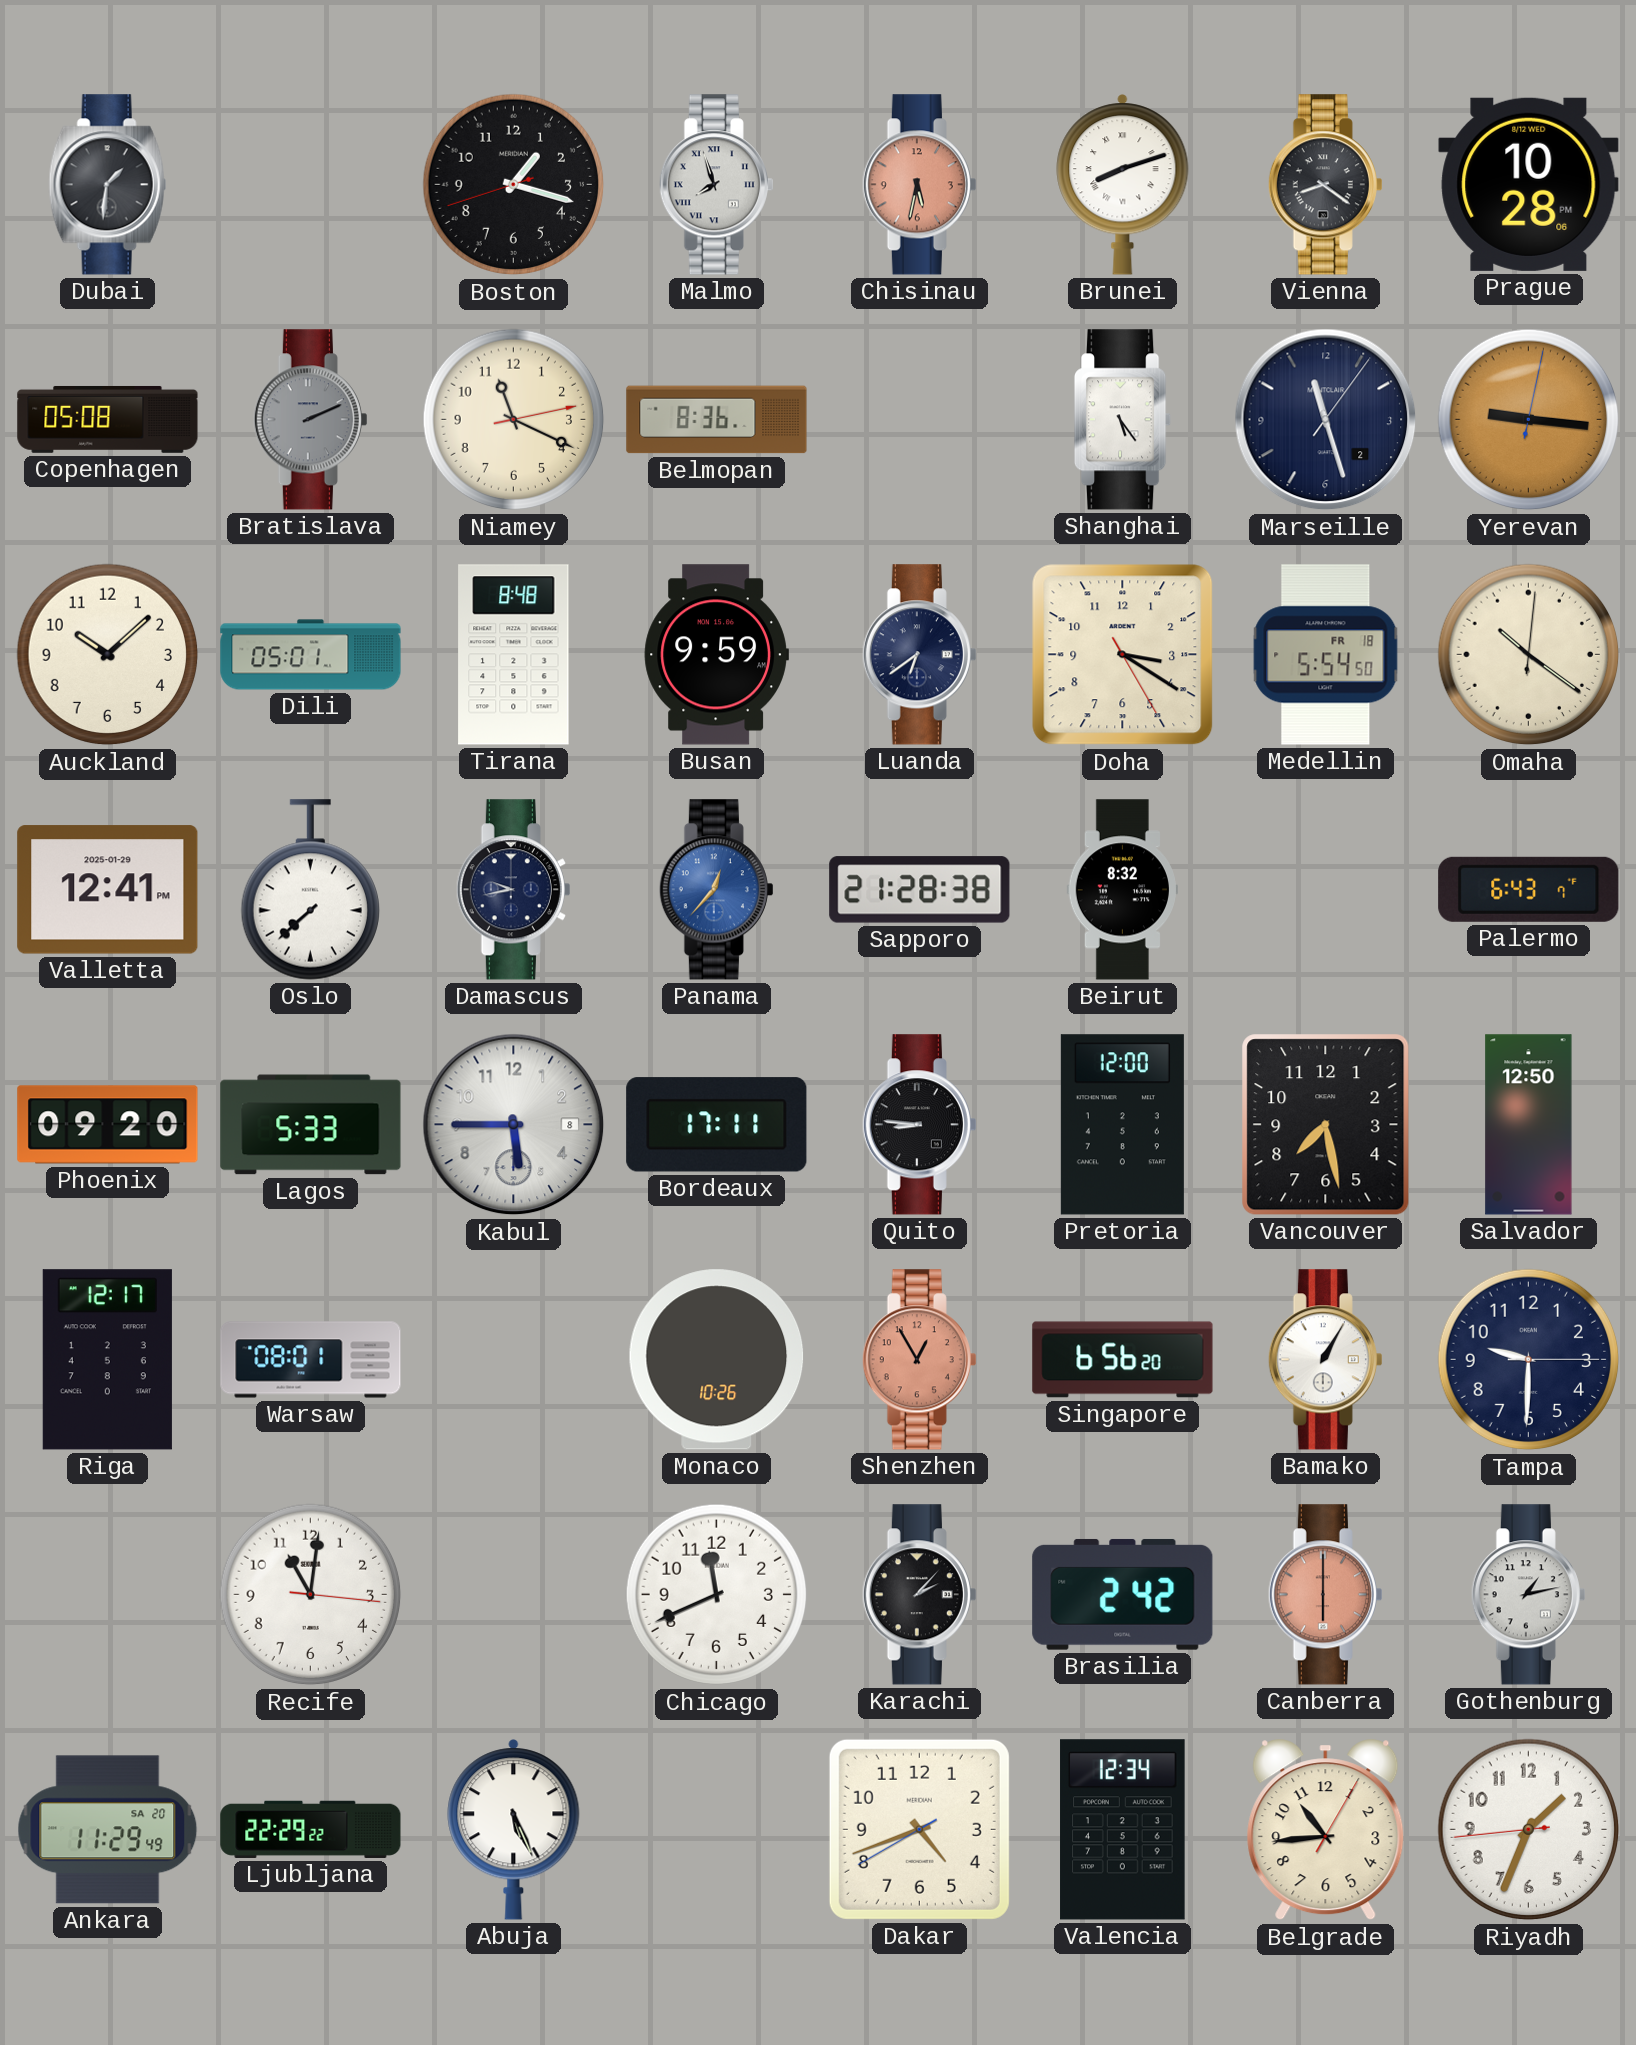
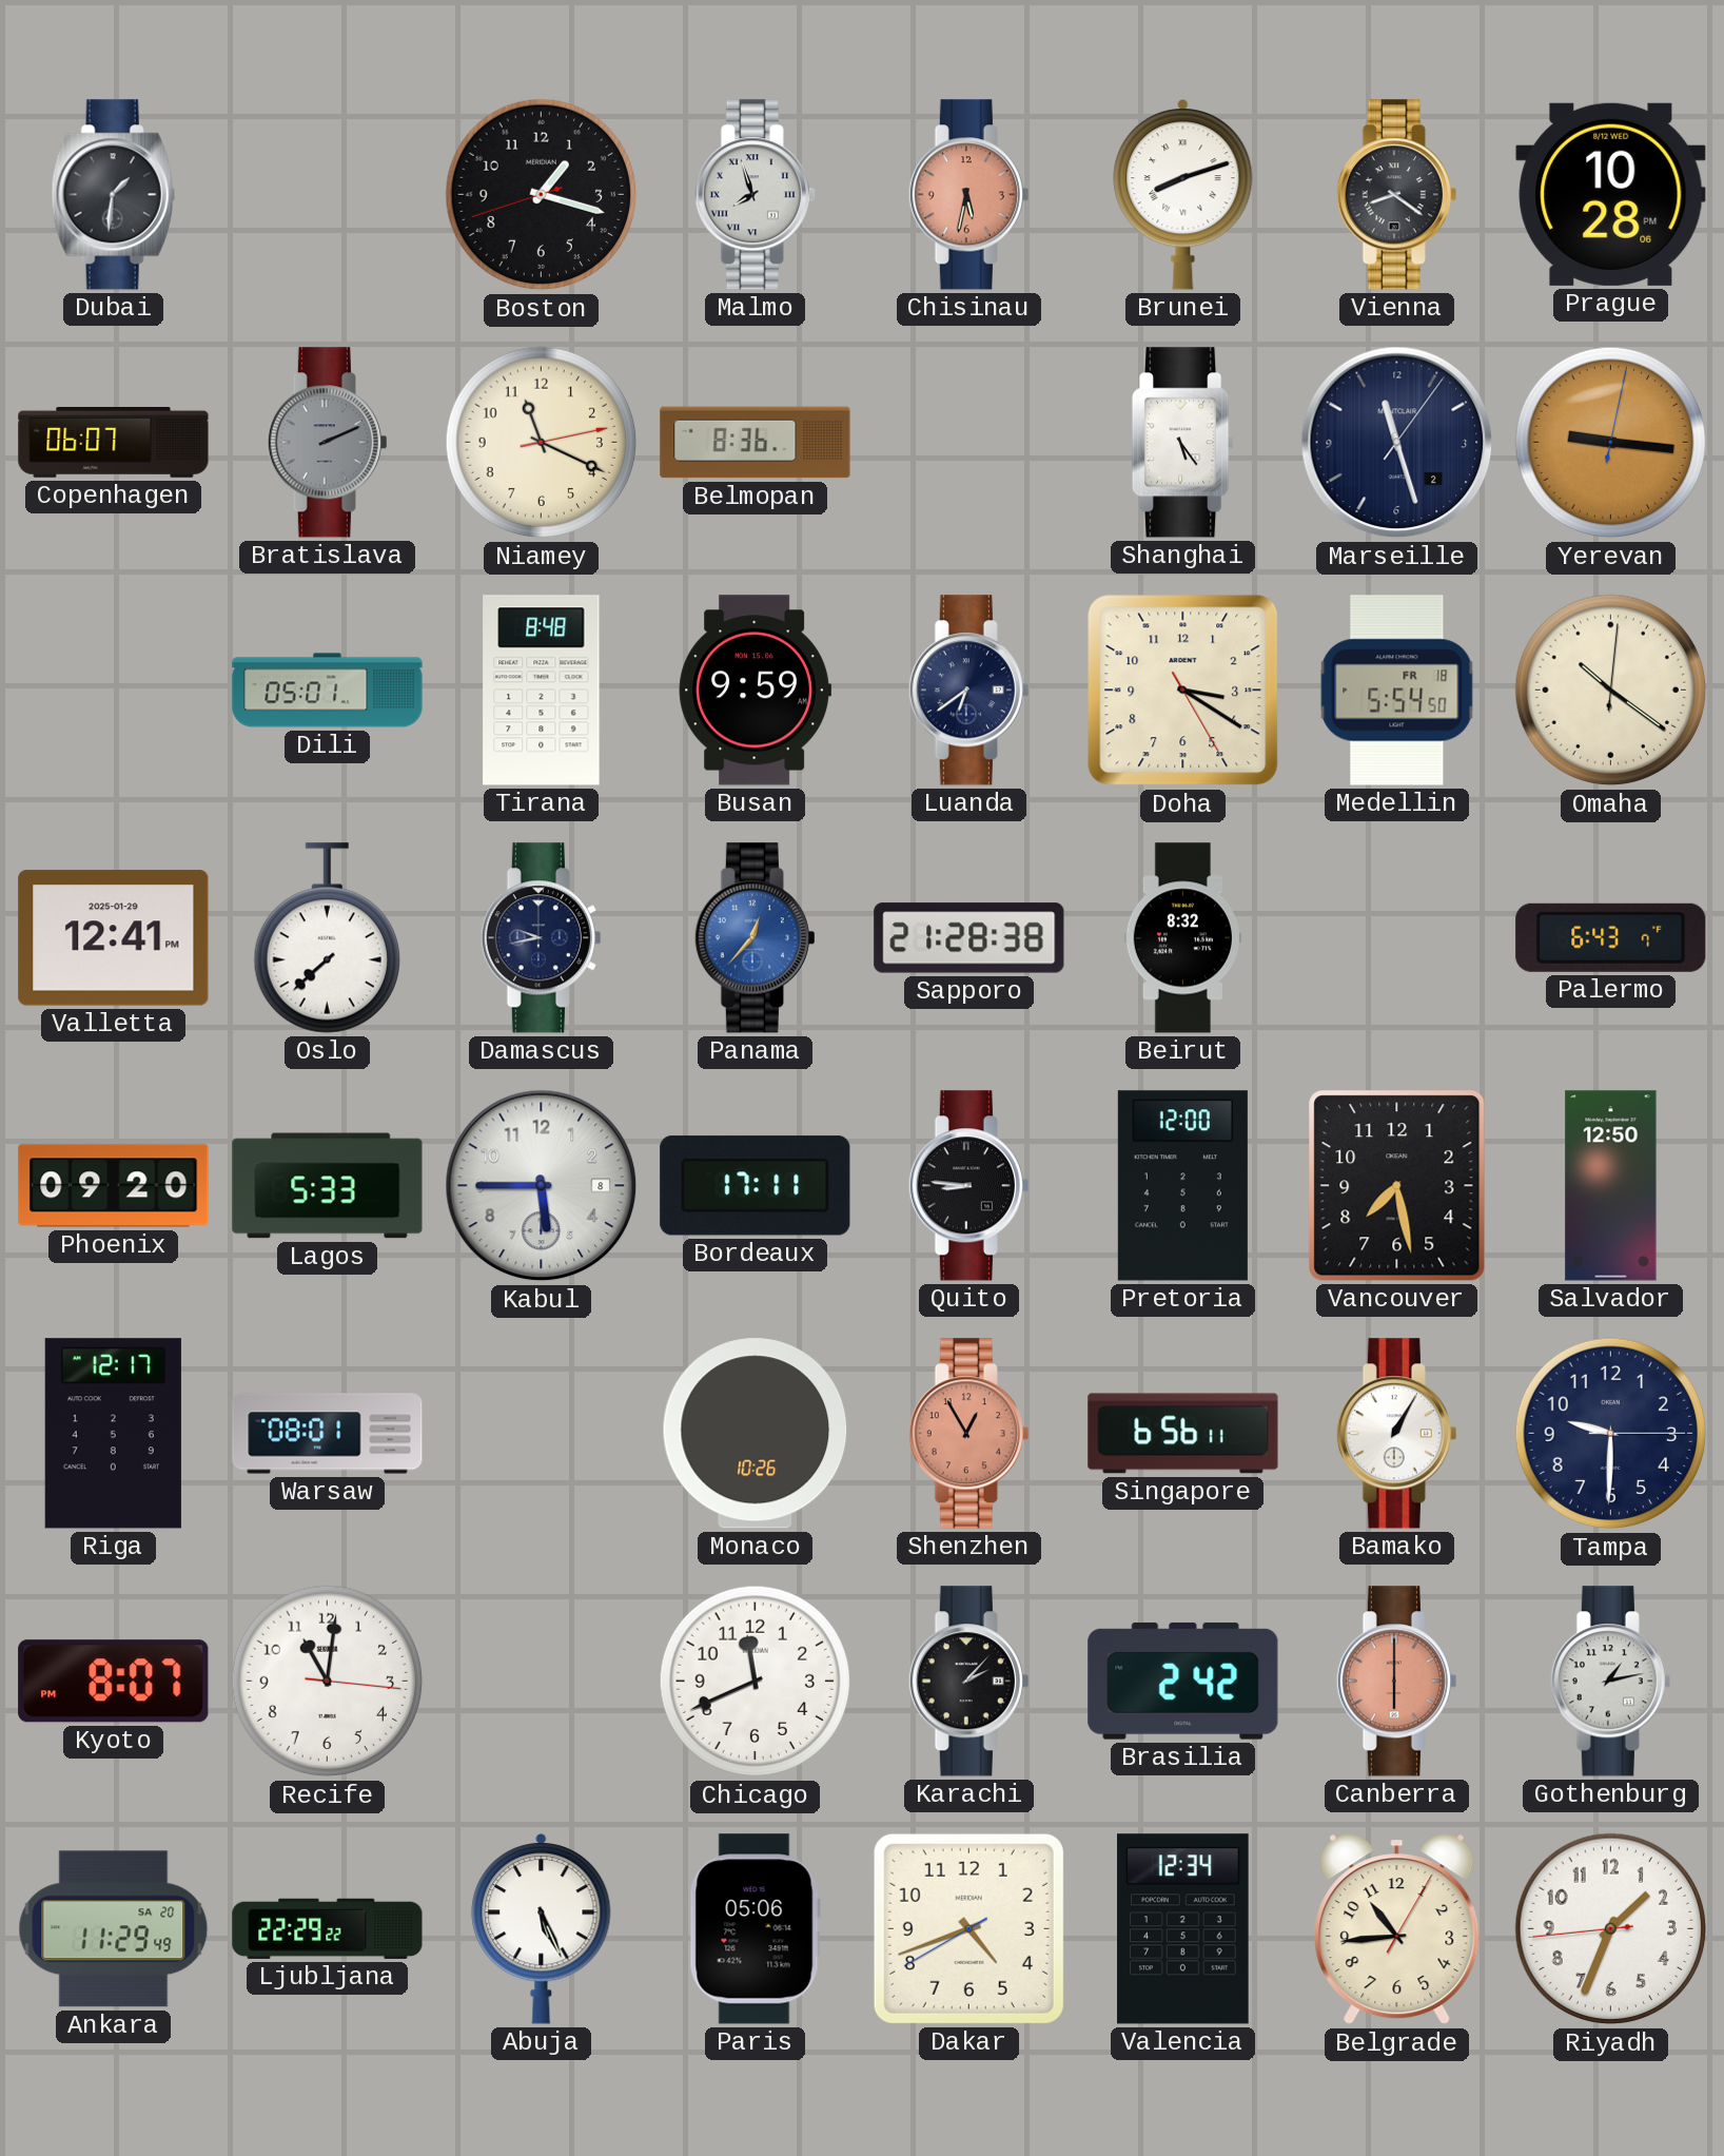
Copenhagen: 05:08 -> 06:07
Auckland: 10:08 -> none
Singapore: 6:56:20 -> 6:56:11
Kyoto: none -> 8:07
Paris: none -> 05:06
